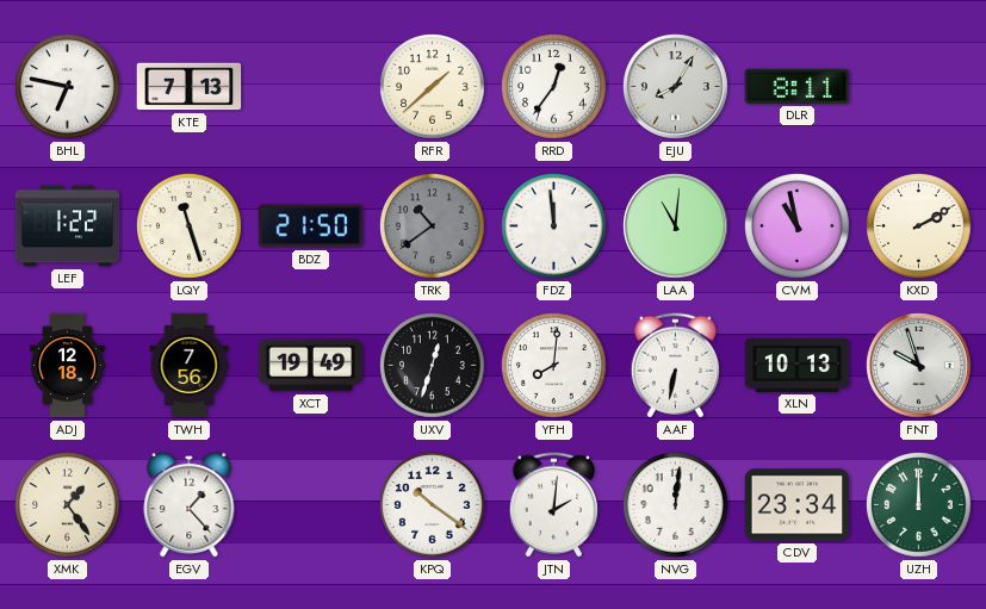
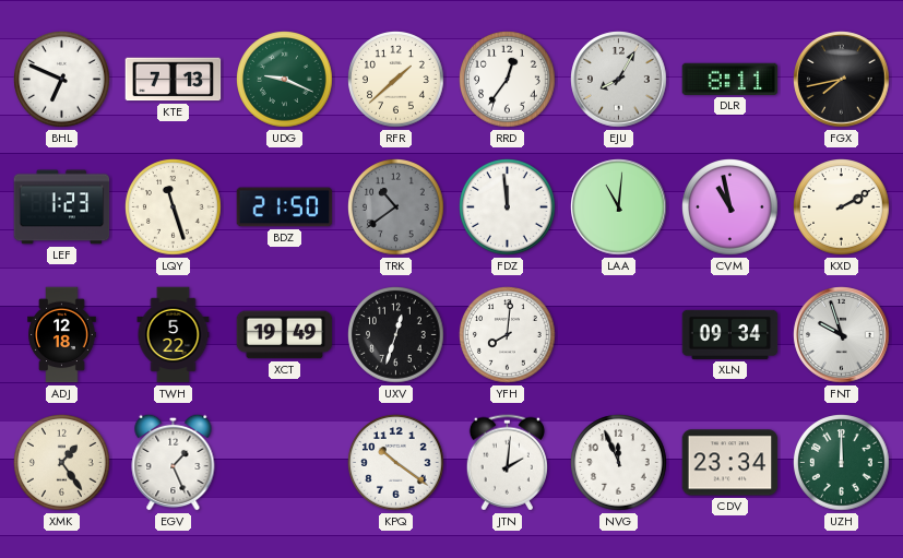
BHL: 6:47 -> 6:49
UDG: none -> 9:19
FGX: none -> 7:43
LEF: 1:22 -> 1:23
TWH: 7:56 -> 5:22
AAF: 6:32 -> none
XLN: 10:13 -> 09:34
EGV: 1:23 -> 1:26
NVG: 12:01 -> 11:56
